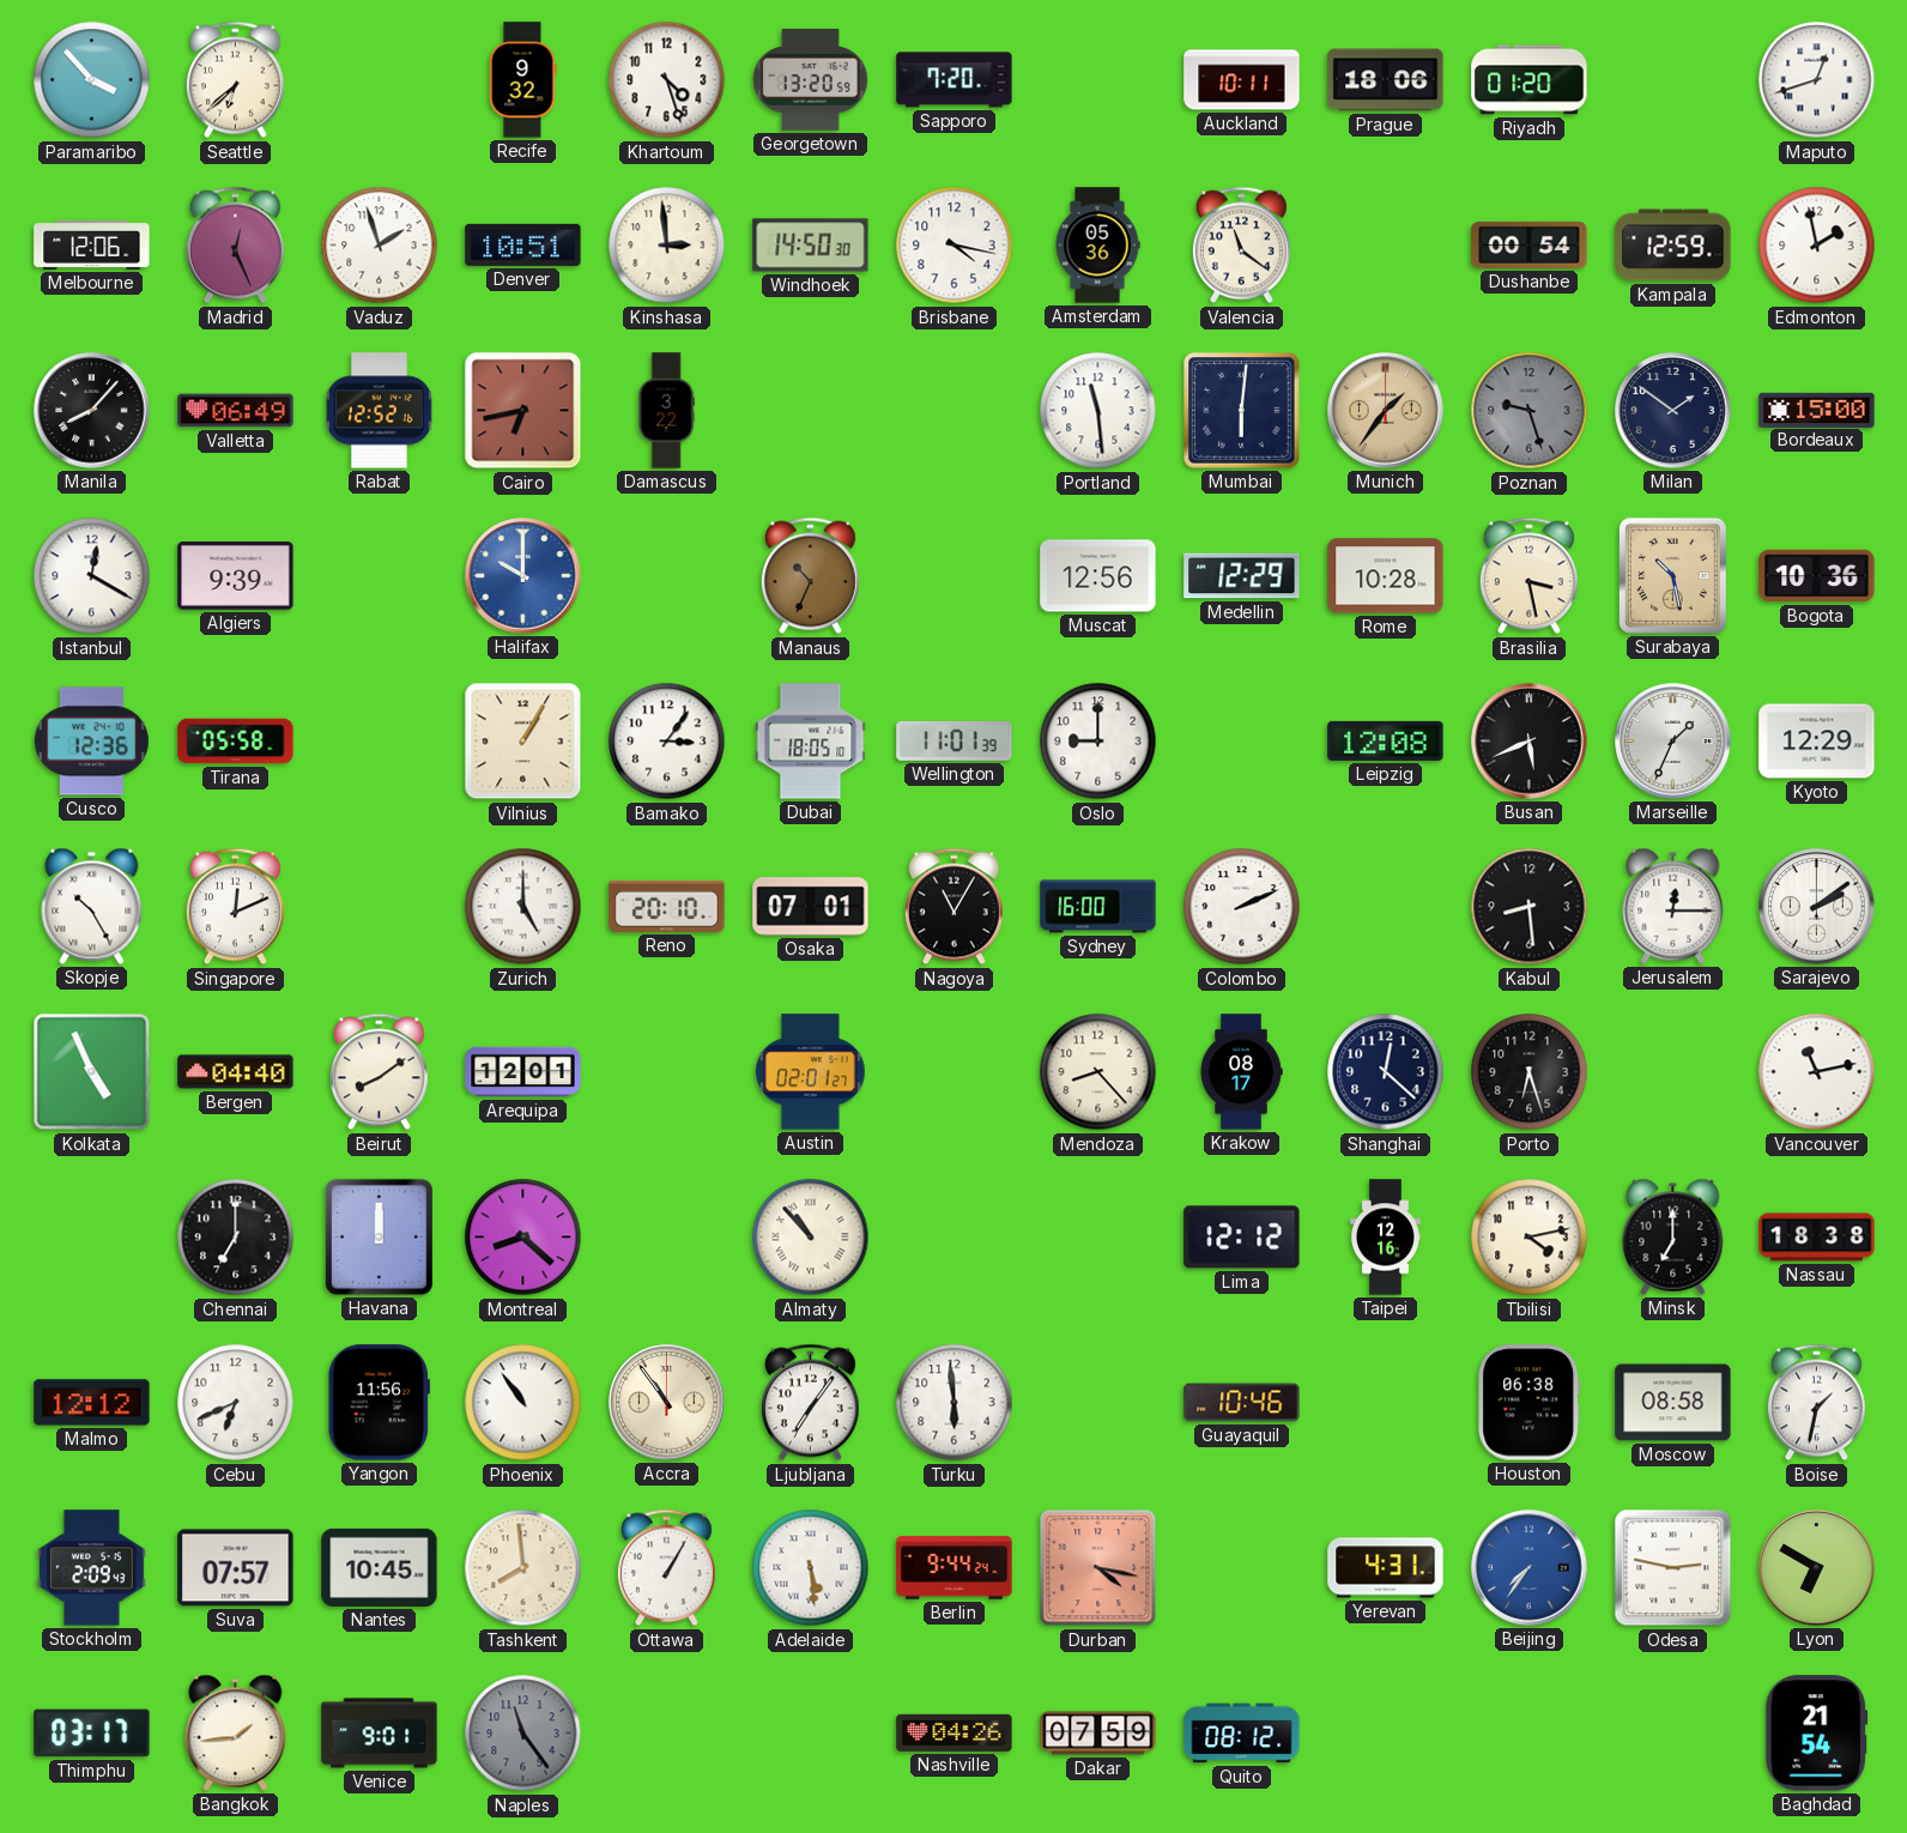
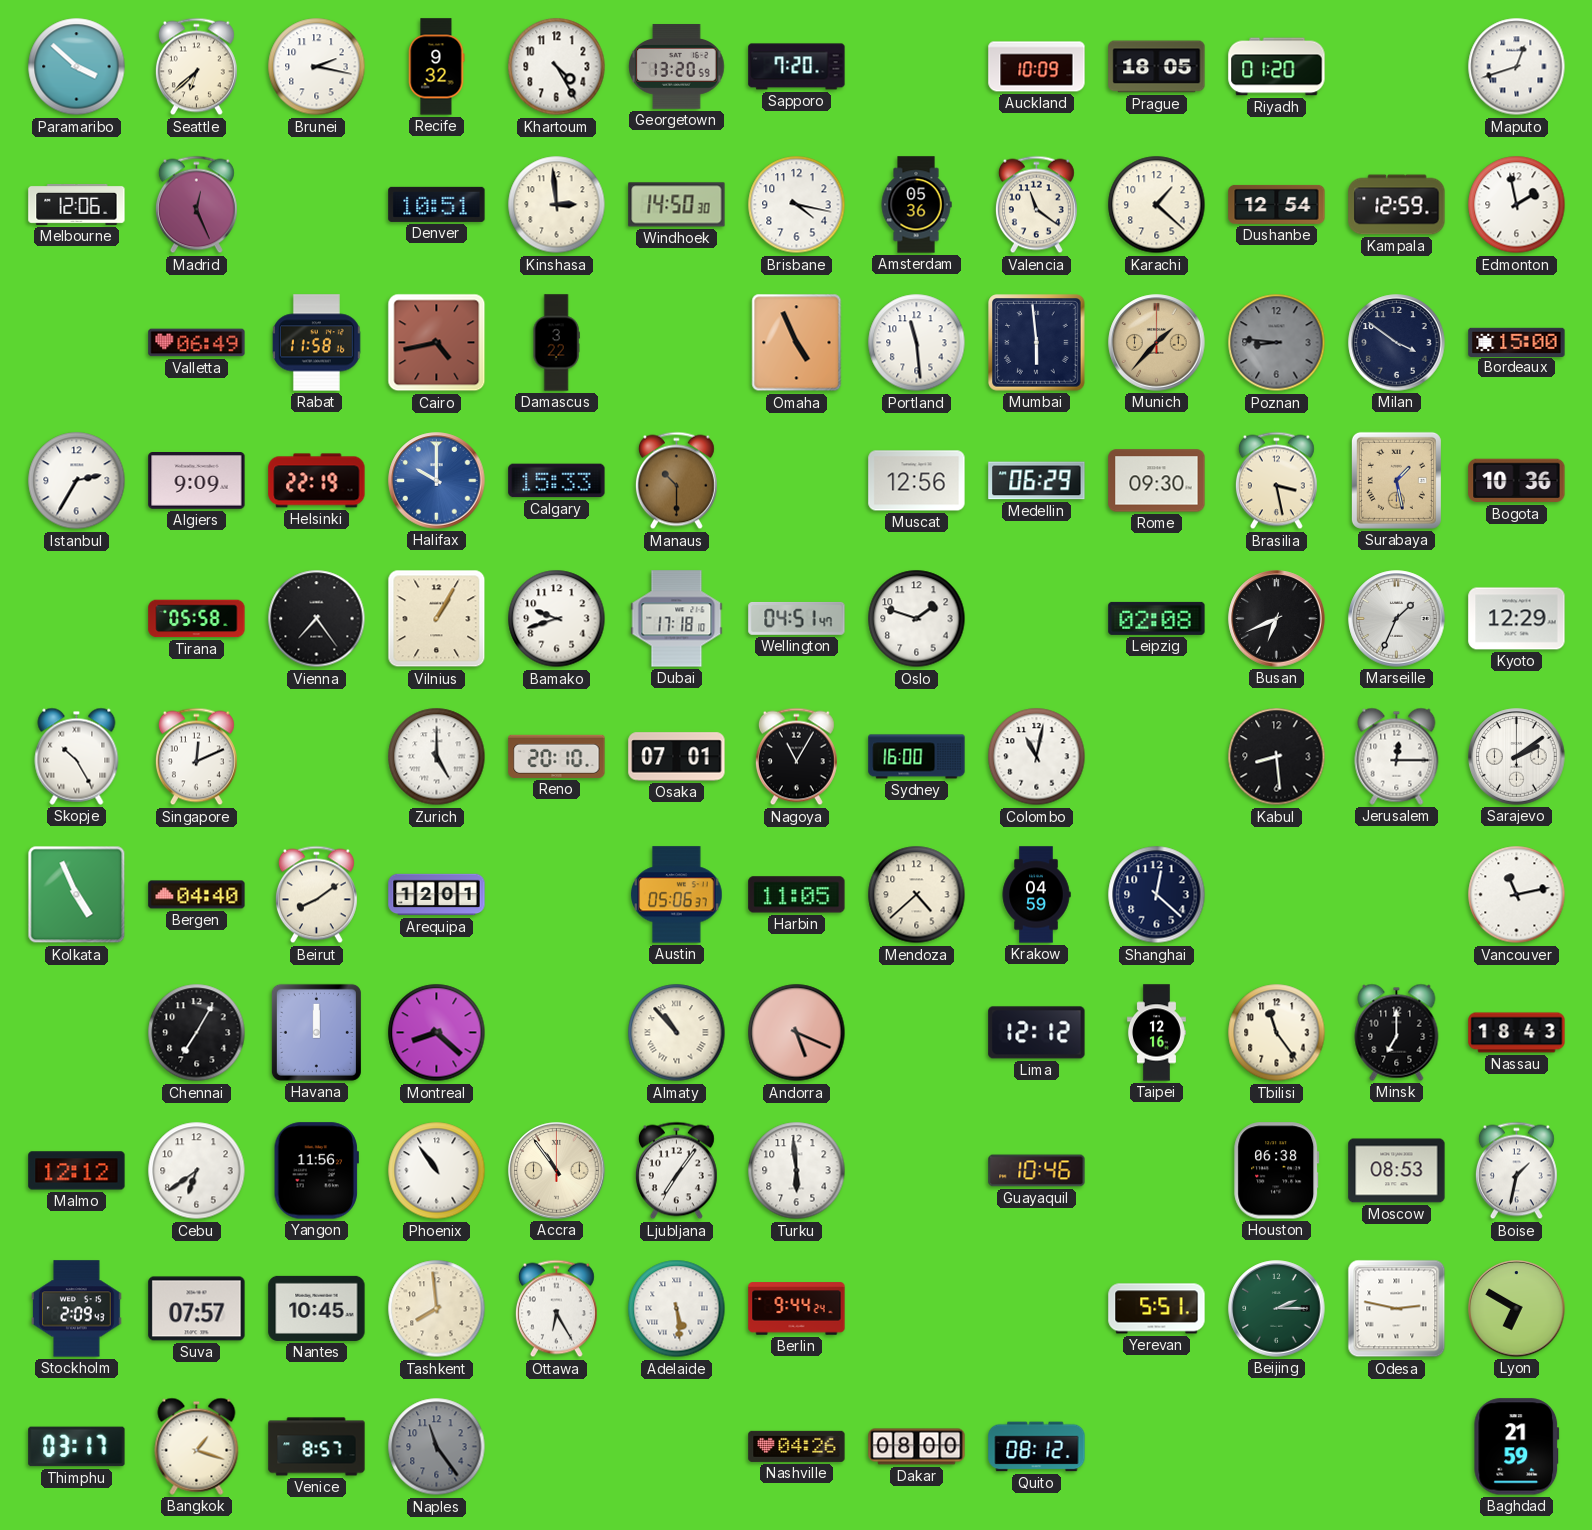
Paramaribo: 3:53 -> 3:52
Brunei: none -> 2:17
Khartoum: 4:27 -> 4:25
Auckland: 10:11 -> 10:09
Prague: 18:06 -> 18:05
Vaduz: 1:57 -> none
Karachi: none -> 1:22
Dushanbe: 00:54 -> 12:54
Manila: 8:07 -> none
Rabat: 12:52 -> 11:58
Cairo: 6:43 -> 4:43
Omaha: none -> 4:56
Mumbai: 6:01 -> 5:59
Munich: 1:36 -> 1:37
Poznan: 9:27 -> 8:46
Milan: 1:51 -> 3:51
Istanbul: 12:20 -> 2:35
Algiers: 9:39 -> 9:09
Helsinki: none -> 22:19
Calgary: none -> 15:33
Manaus: 10:34 -> 10:30
Medellin: 12:29 -> 06:29
Rome: 10:28 -> 09:30
Surabaya: 10:28 -> 1:28
Cusco: 12:36 -> none
Vienna: none -> 7:24
Bamako: 3:06 -> 9:42
Dubai: 18:05 -> 17:18
Wellington: 11:01 -> 04:51
Oslo: 9:00 -> 1:48
Leipzig: 12:08 -> 02:08
Busan: 5:41 -> 6:41
Colombo: 2:11 -> 11:02
Austin: 02:01 -> 05:06
Harbin: none -> 11:05
Mendoza: 8:23 -> 4:38
Krakow: 08:17 -> 04:59
Porto: 6:27 -> none
Chennai: 7:00 -> 7:05
Andorra: none -> 5:19
Tbilisi: 4:13 -> 11:24
Nassau: 18:38 -> 18:43
Cebu: 6:41 -> 6:39
Moscow: 08:58 -> 08:53
Ottawa: 1:05 -> 6:25
Durban: 4:17 -> none
Yerevan: 4:31 -> 5:51
Beijing: 7:36 -> 2:15
Beijing dial: blue -> green
Bangkok: 1:44 -> 1:18
Venice: 9:01 -> 8:57
Dakar: 07:59 -> 08:00
Baghdad: 21:54 -> 21:59
